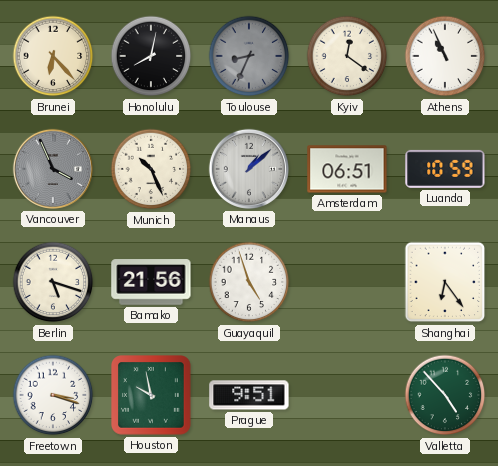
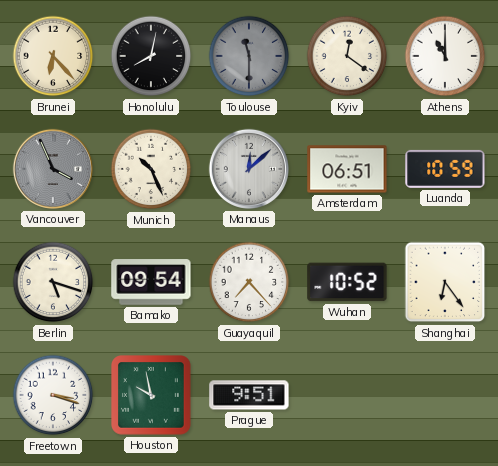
Toulouse: 8:34 -> 11:30
Athens: 10:56 -> 11:00
Manaus: 1:08 -> 12:08
Bamako: 21:56 -> 09:54
Guayaquil: 4:57 -> 7:23
Wuhan: none -> 10:52
Valletta: 4:53 -> none
